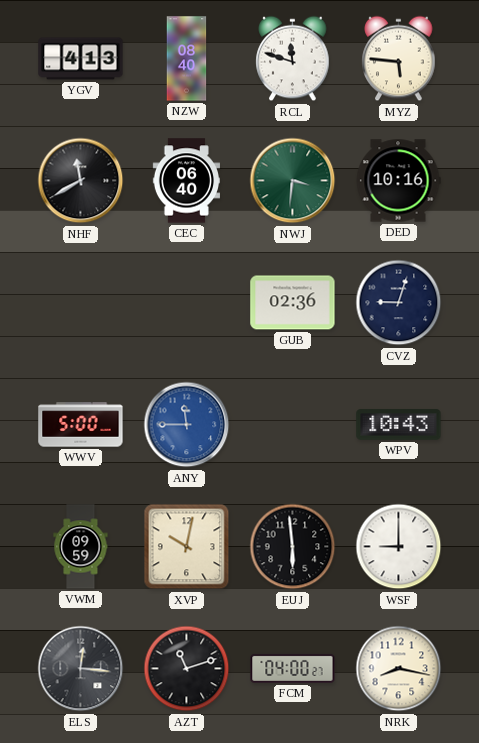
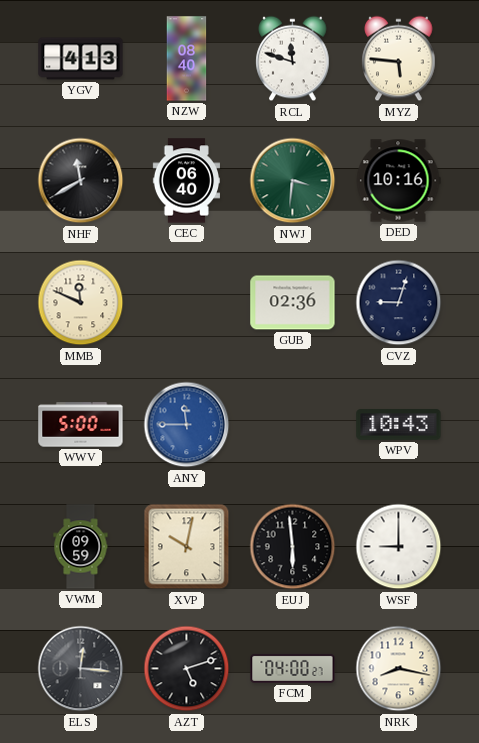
MMB: none -> 11:49
AZT: 11:12 -> 5:12
